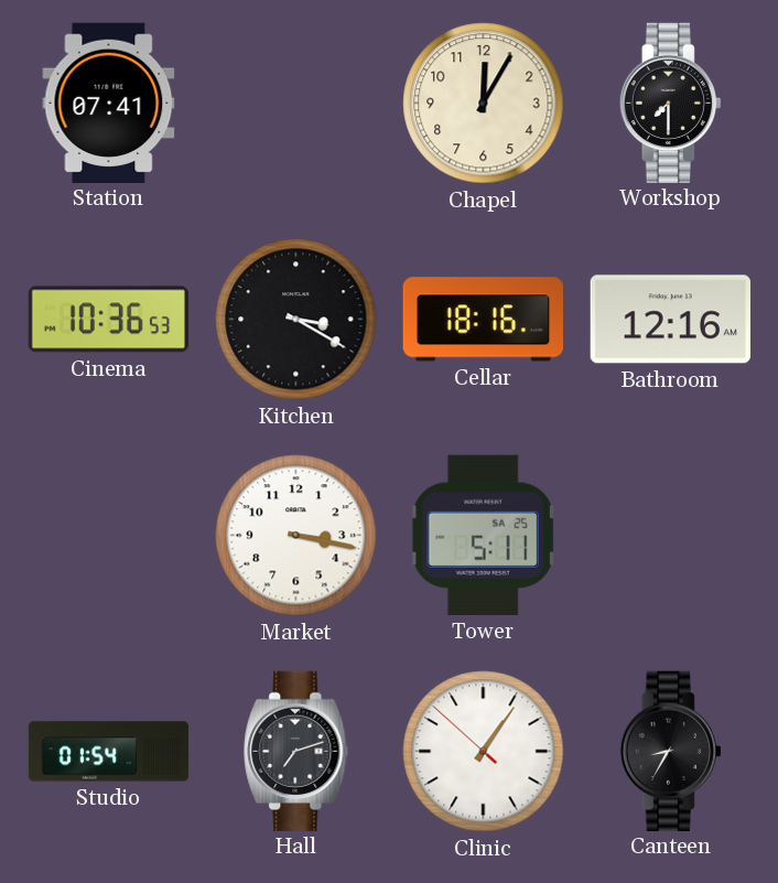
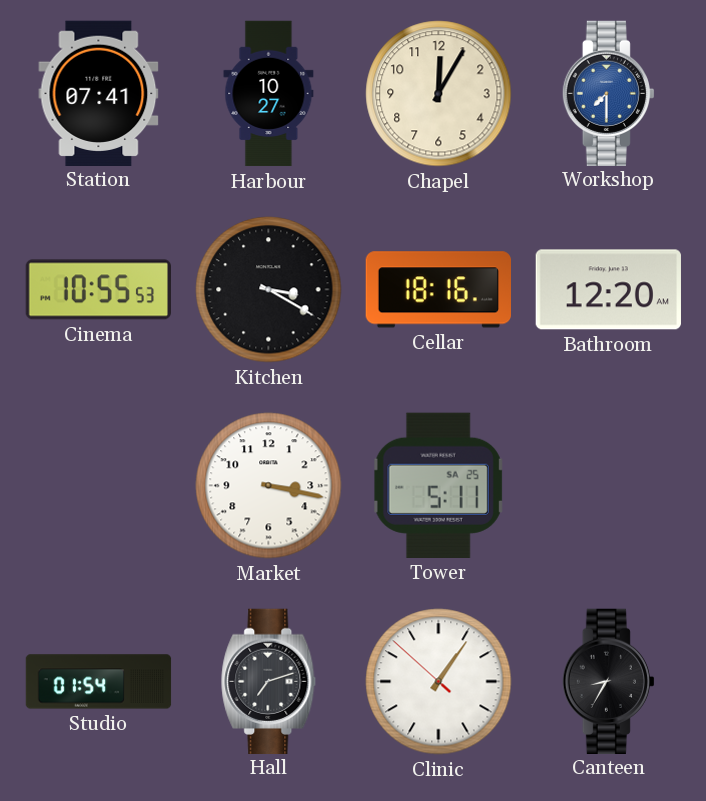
Harbour: none -> 10:27
Workshop dial: black -> blue
Cinema: 10:36 -> 10:55
Bathroom: 12:16 -> 12:20
